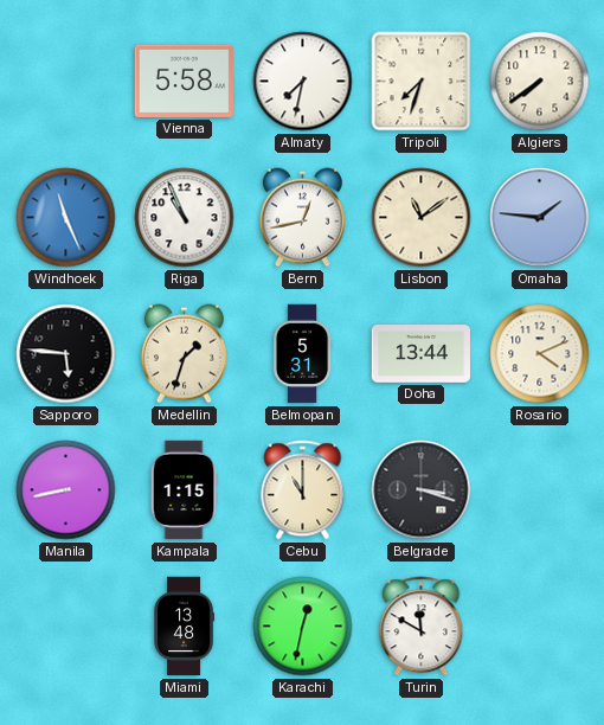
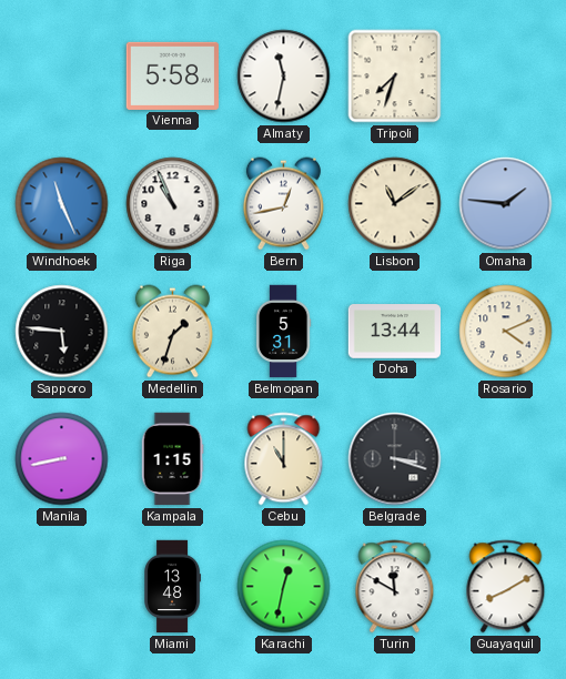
Almaty: 7:32 -> 11:32
Algiers: 7:39 -> none
Guayaquil: none -> 8:10
